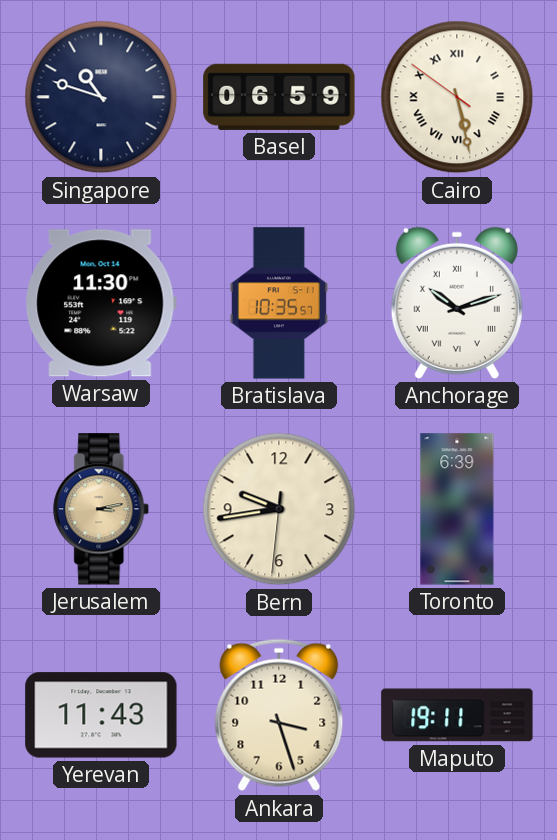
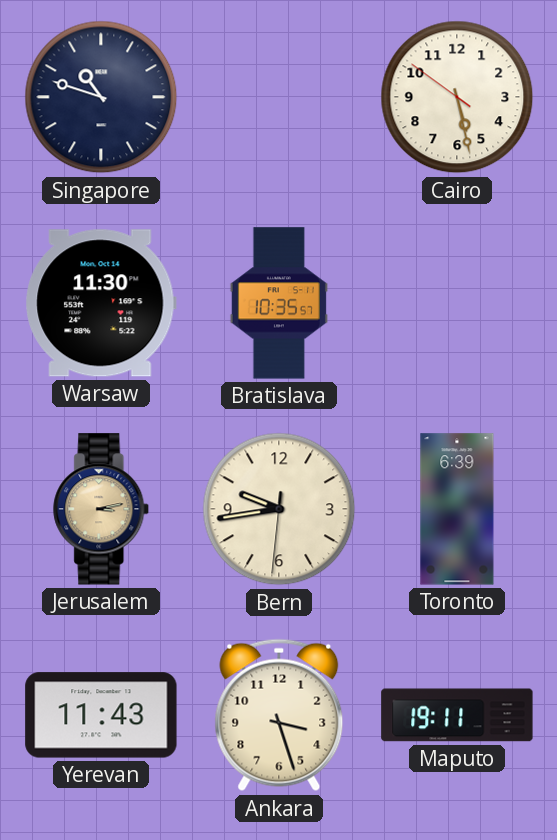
Basel: 06:59 -> none
Cairo numerals: Roman -> Arabic
Anchorage: 10:12 -> none
